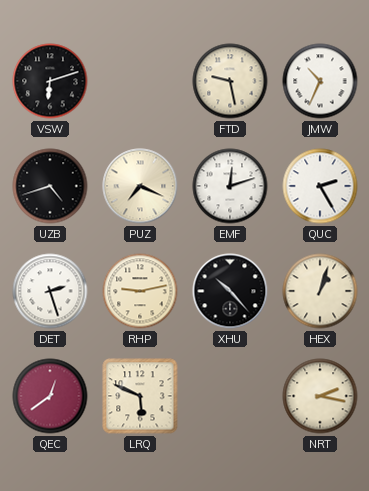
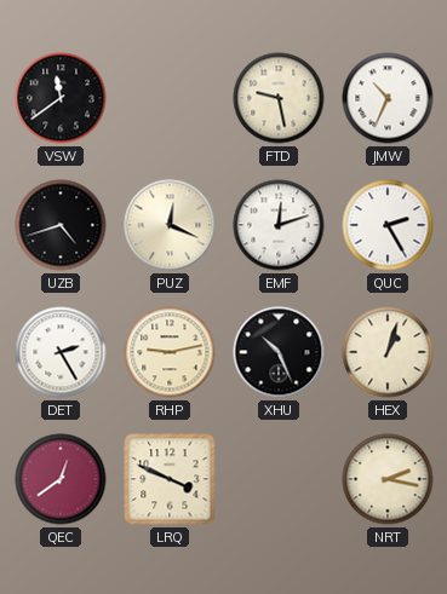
VSW: 6:12 -> 11:39
PUZ: 7:19 -> 12:19
DET: 2:27 -> 2:25
XHU: 10:23 -> 10:26
LRQ: 5:49 -> 3:49
